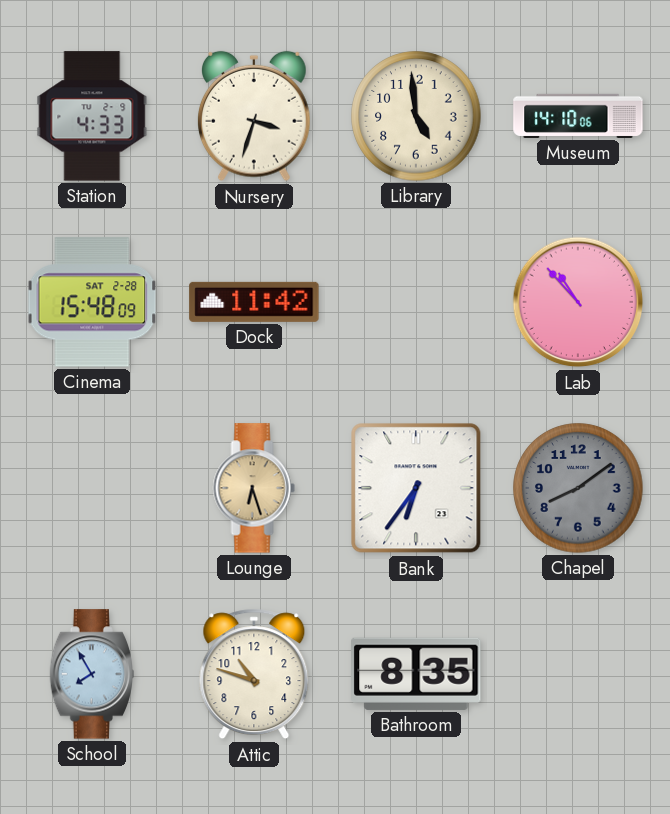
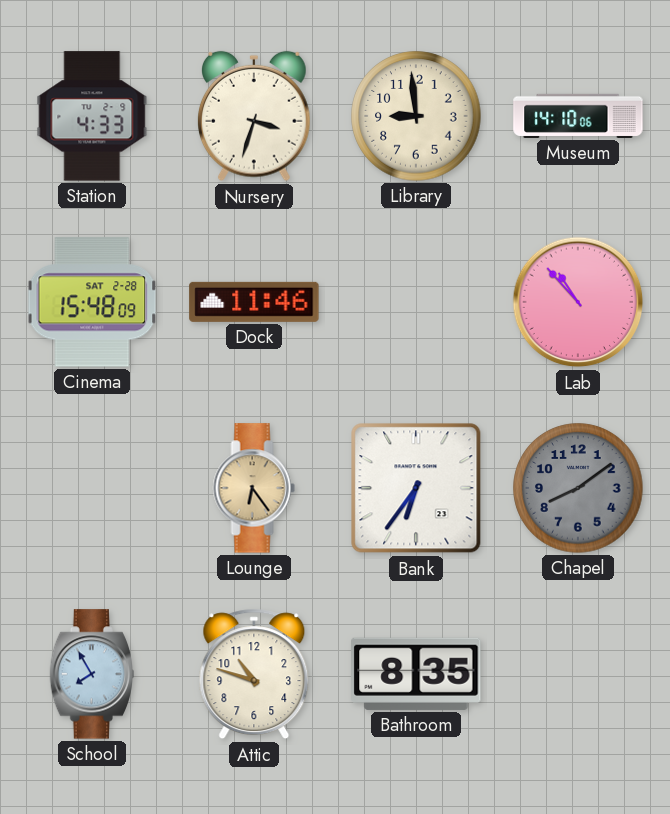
Library: 4:59 -> 8:59
Dock: 11:42 -> 11:46
Lounge: 6:27 -> 6:24
